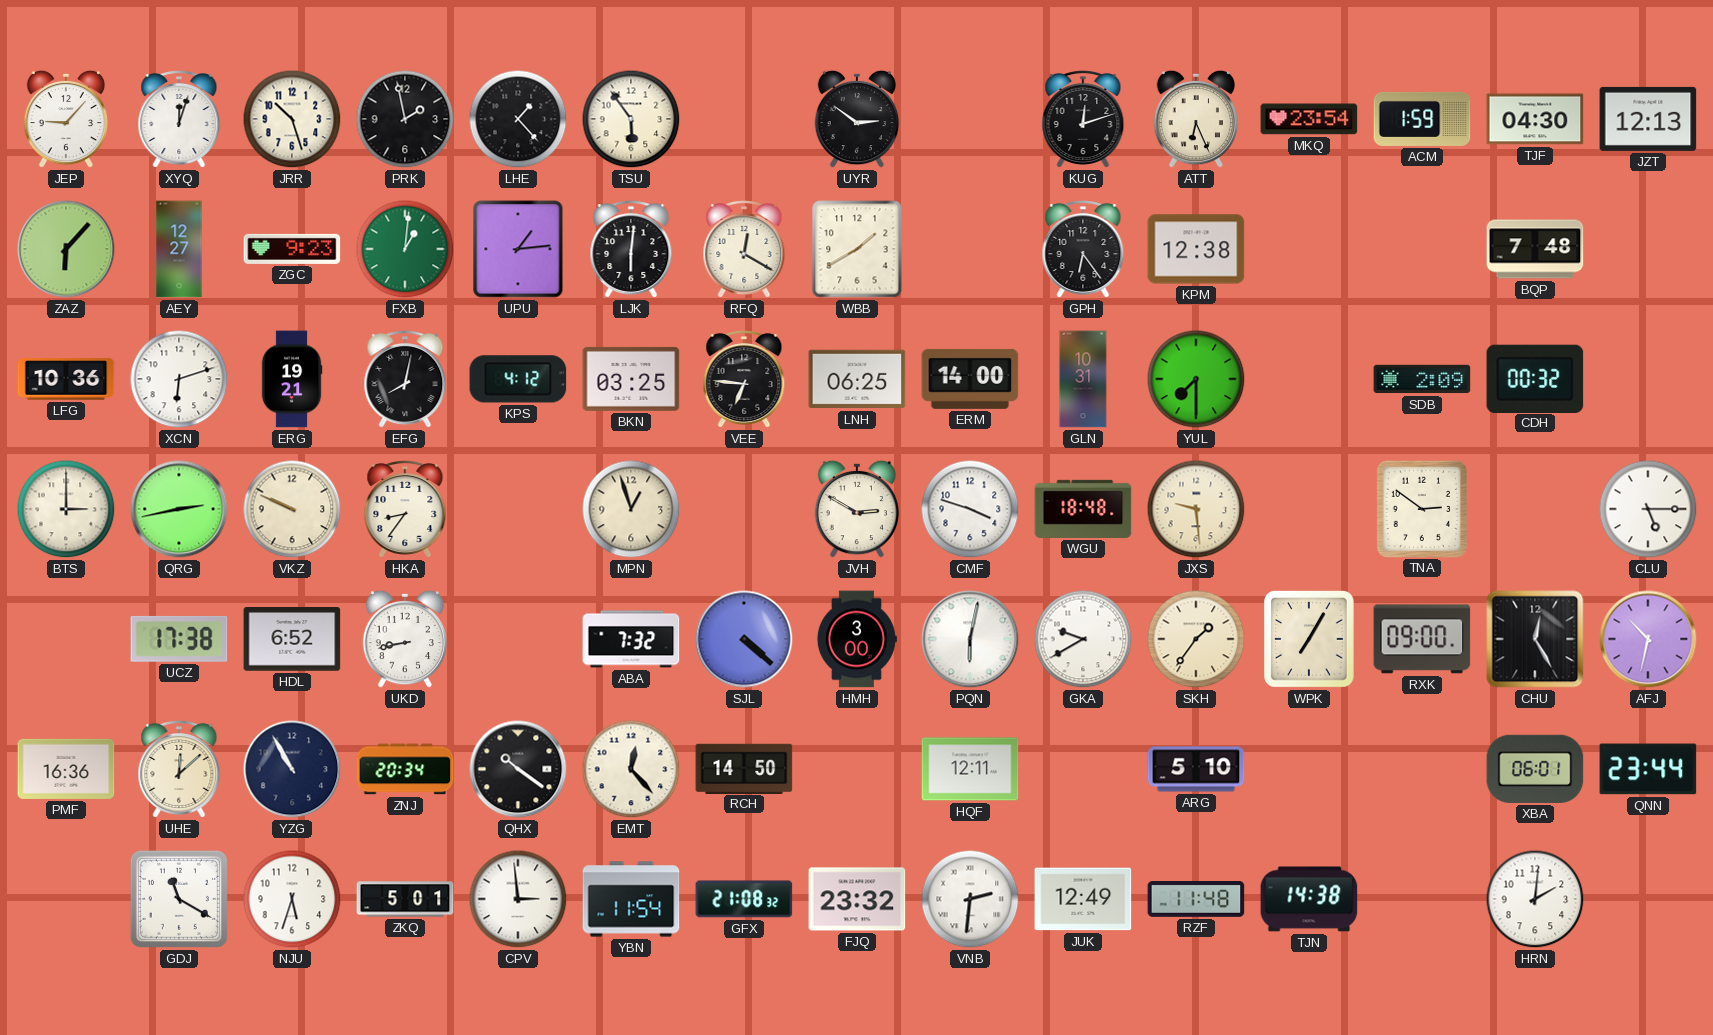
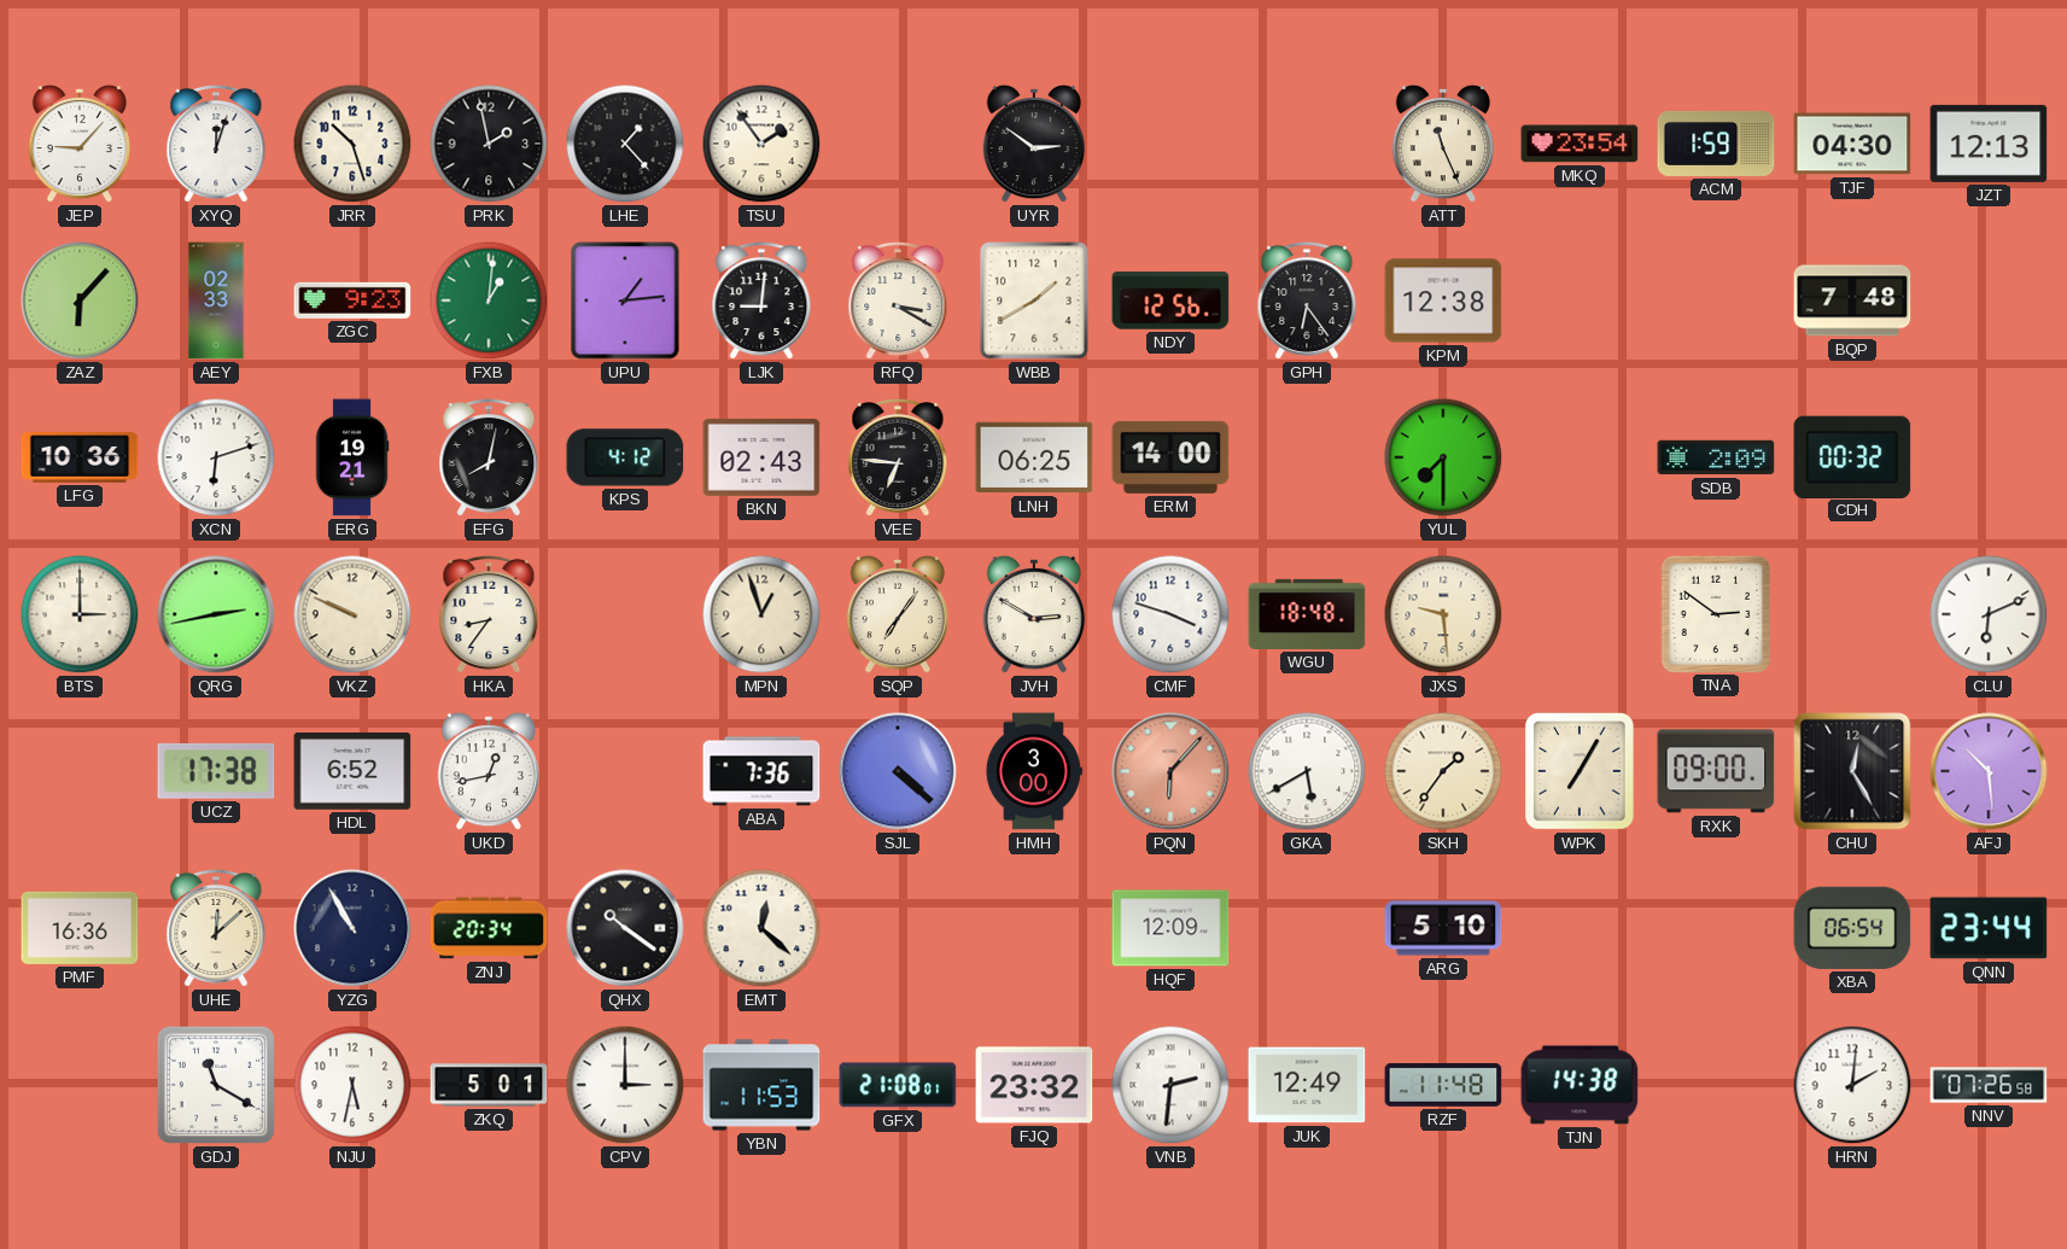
TSU: 5:54 -> 1:54
KUG: 12:12 -> none
ATT: 6:26 -> 11:26
AEY: 12:27 -> 02:33
LJK: 6:01 -> 9:01
RFQ: 12:20 -> 3:20
NDY: none -> 12:56
BKN: 03:25 -> 02:43
GLN: 10:31 -> none
SQP: none -> 7:06
CLU: 5:15 -> 6:11
UKD: 8:43 -> 12:43
ABA: 7:32 -> 7:36
PQN: 6:02 -> 6:07
PQN dial: white -> salmon
GKA: 9:40 -> 5:40
AFJ: 10:32 -> 10:29
EMT: 12:23 -> 12:22
RCH: 14:50 -> none
HQF: 12:11 -> 12:09
XBA: 06:01 -> 06:54
NJU: 5:33 -> 5:32
CPV: 2:59 -> 3:00
YBN: 11:54 -> 11:53
GFX: 21:08:32 -> 21:08:01
NNV: none -> 07:26
